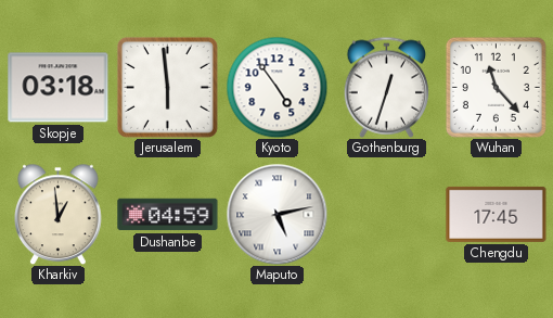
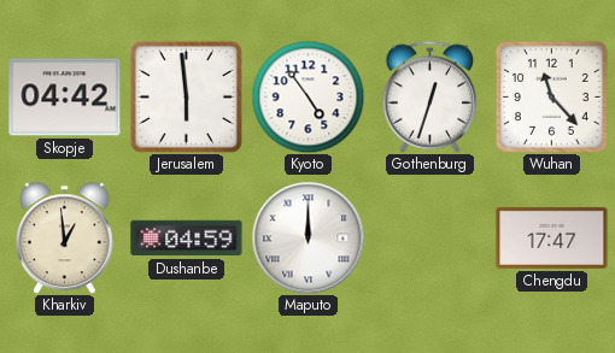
Skopje: 03:18 -> 04:42
Maputo: 5:13 -> 12:00
Chengdu: 17:45 -> 17:47
